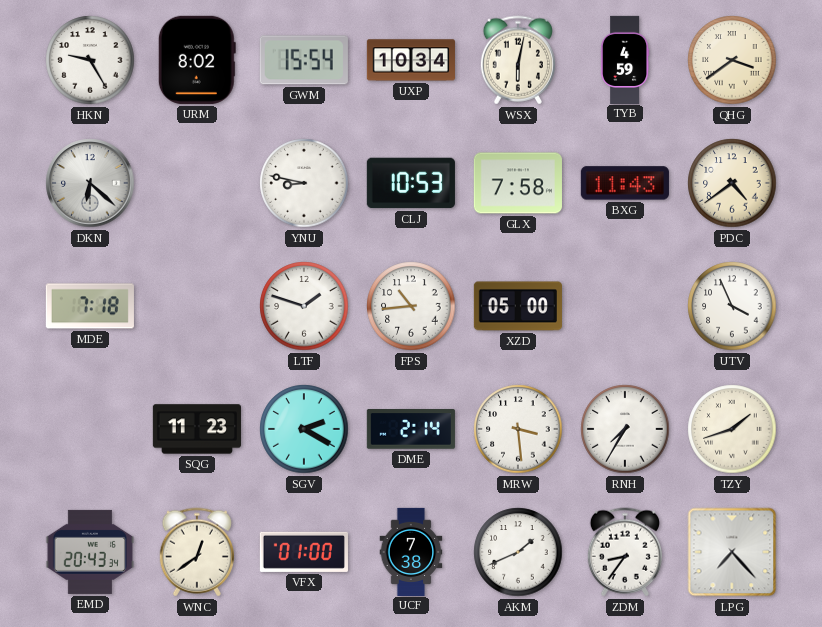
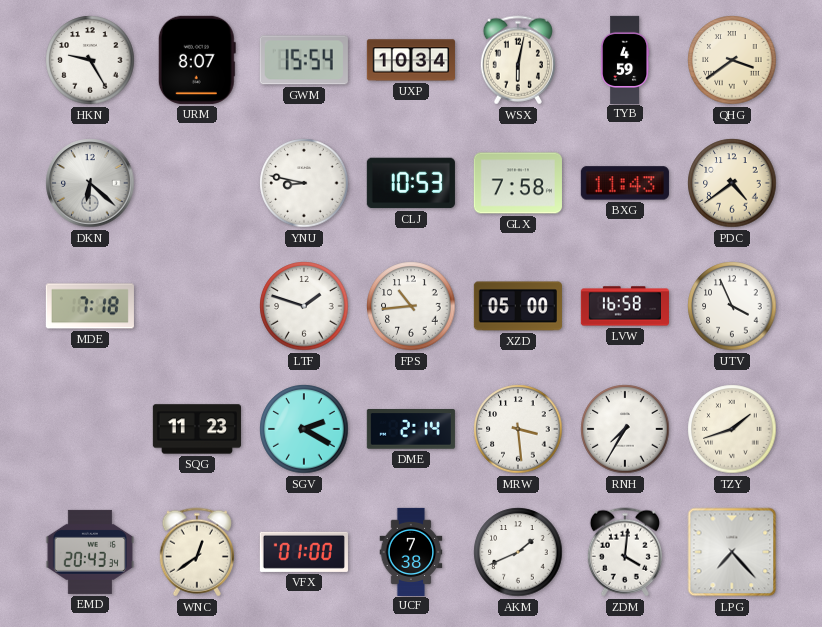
URM: 8:02 -> 8:07
LVW: none -> 16:58
ZDM: 8:36 -> 4:01
